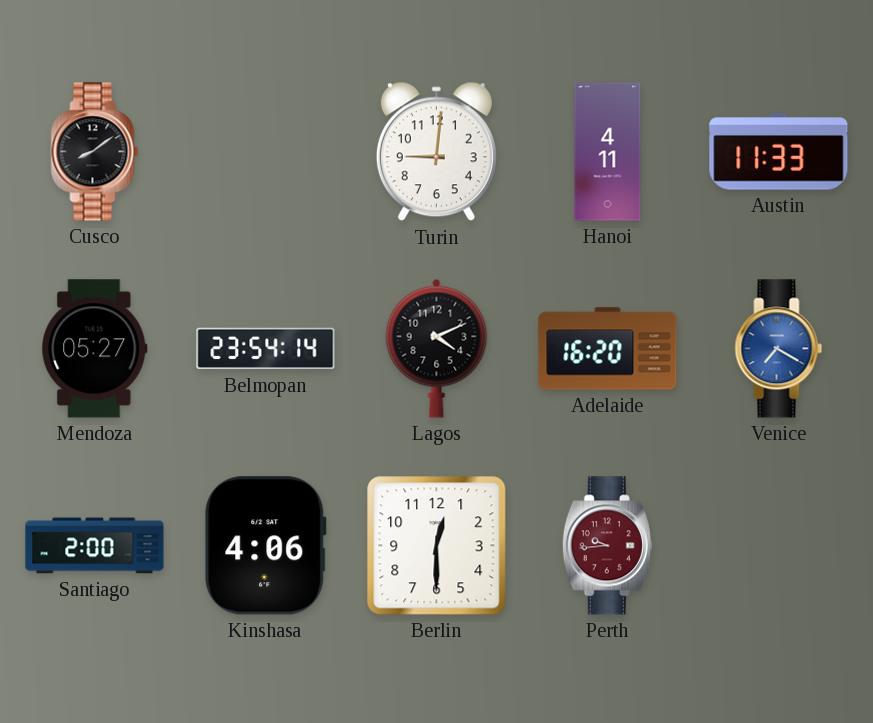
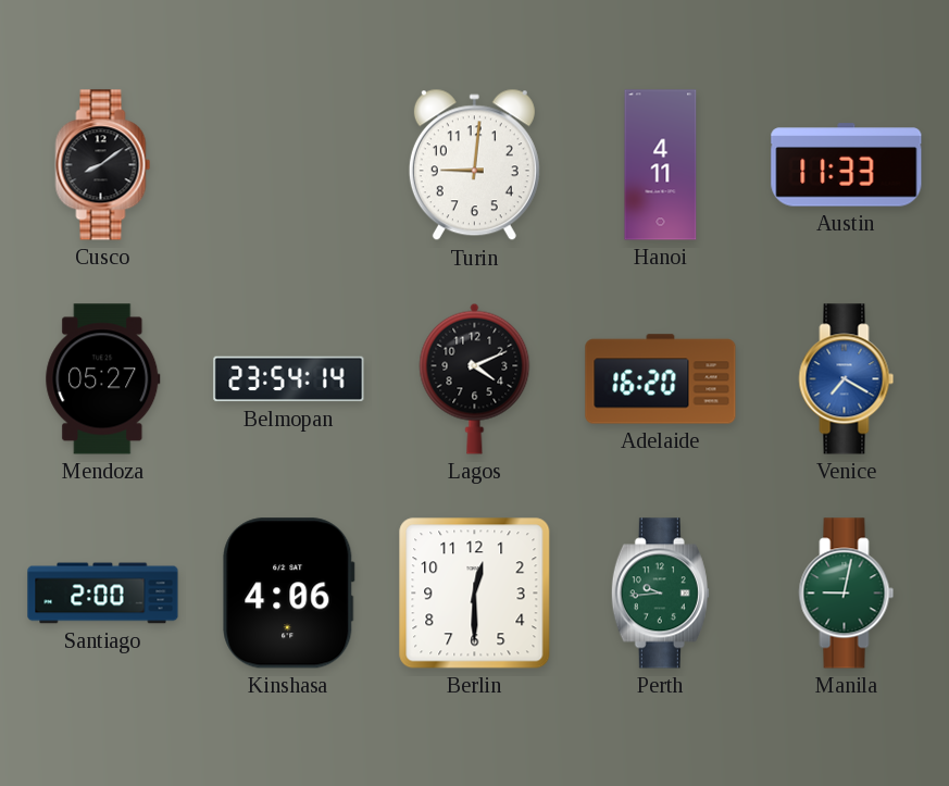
Perth dial: burgundy -> green
Manila: none -> 9:02
